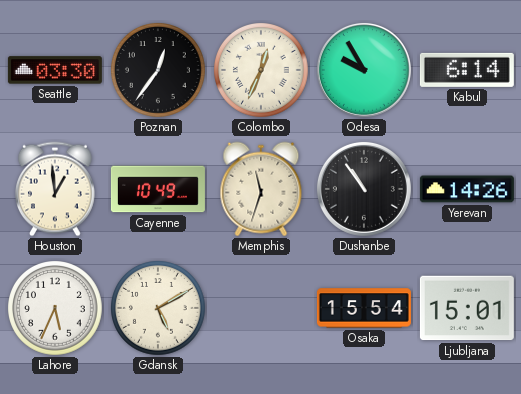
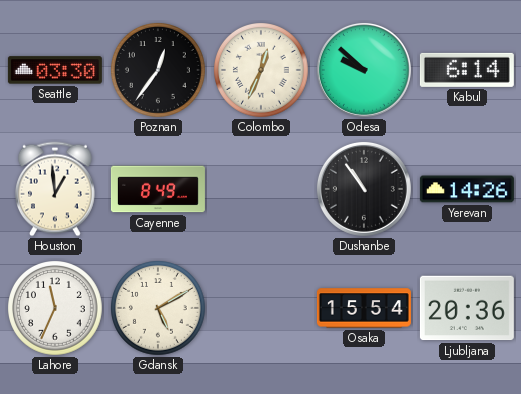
Odesa: 9:55 -> 9:52
Cayenne: 10:49 -> 8:49
Memphis: 11:33 -> none
Lahore: 5:34 -> 11:34
Ljubljana: 15:01 -> 20:36
